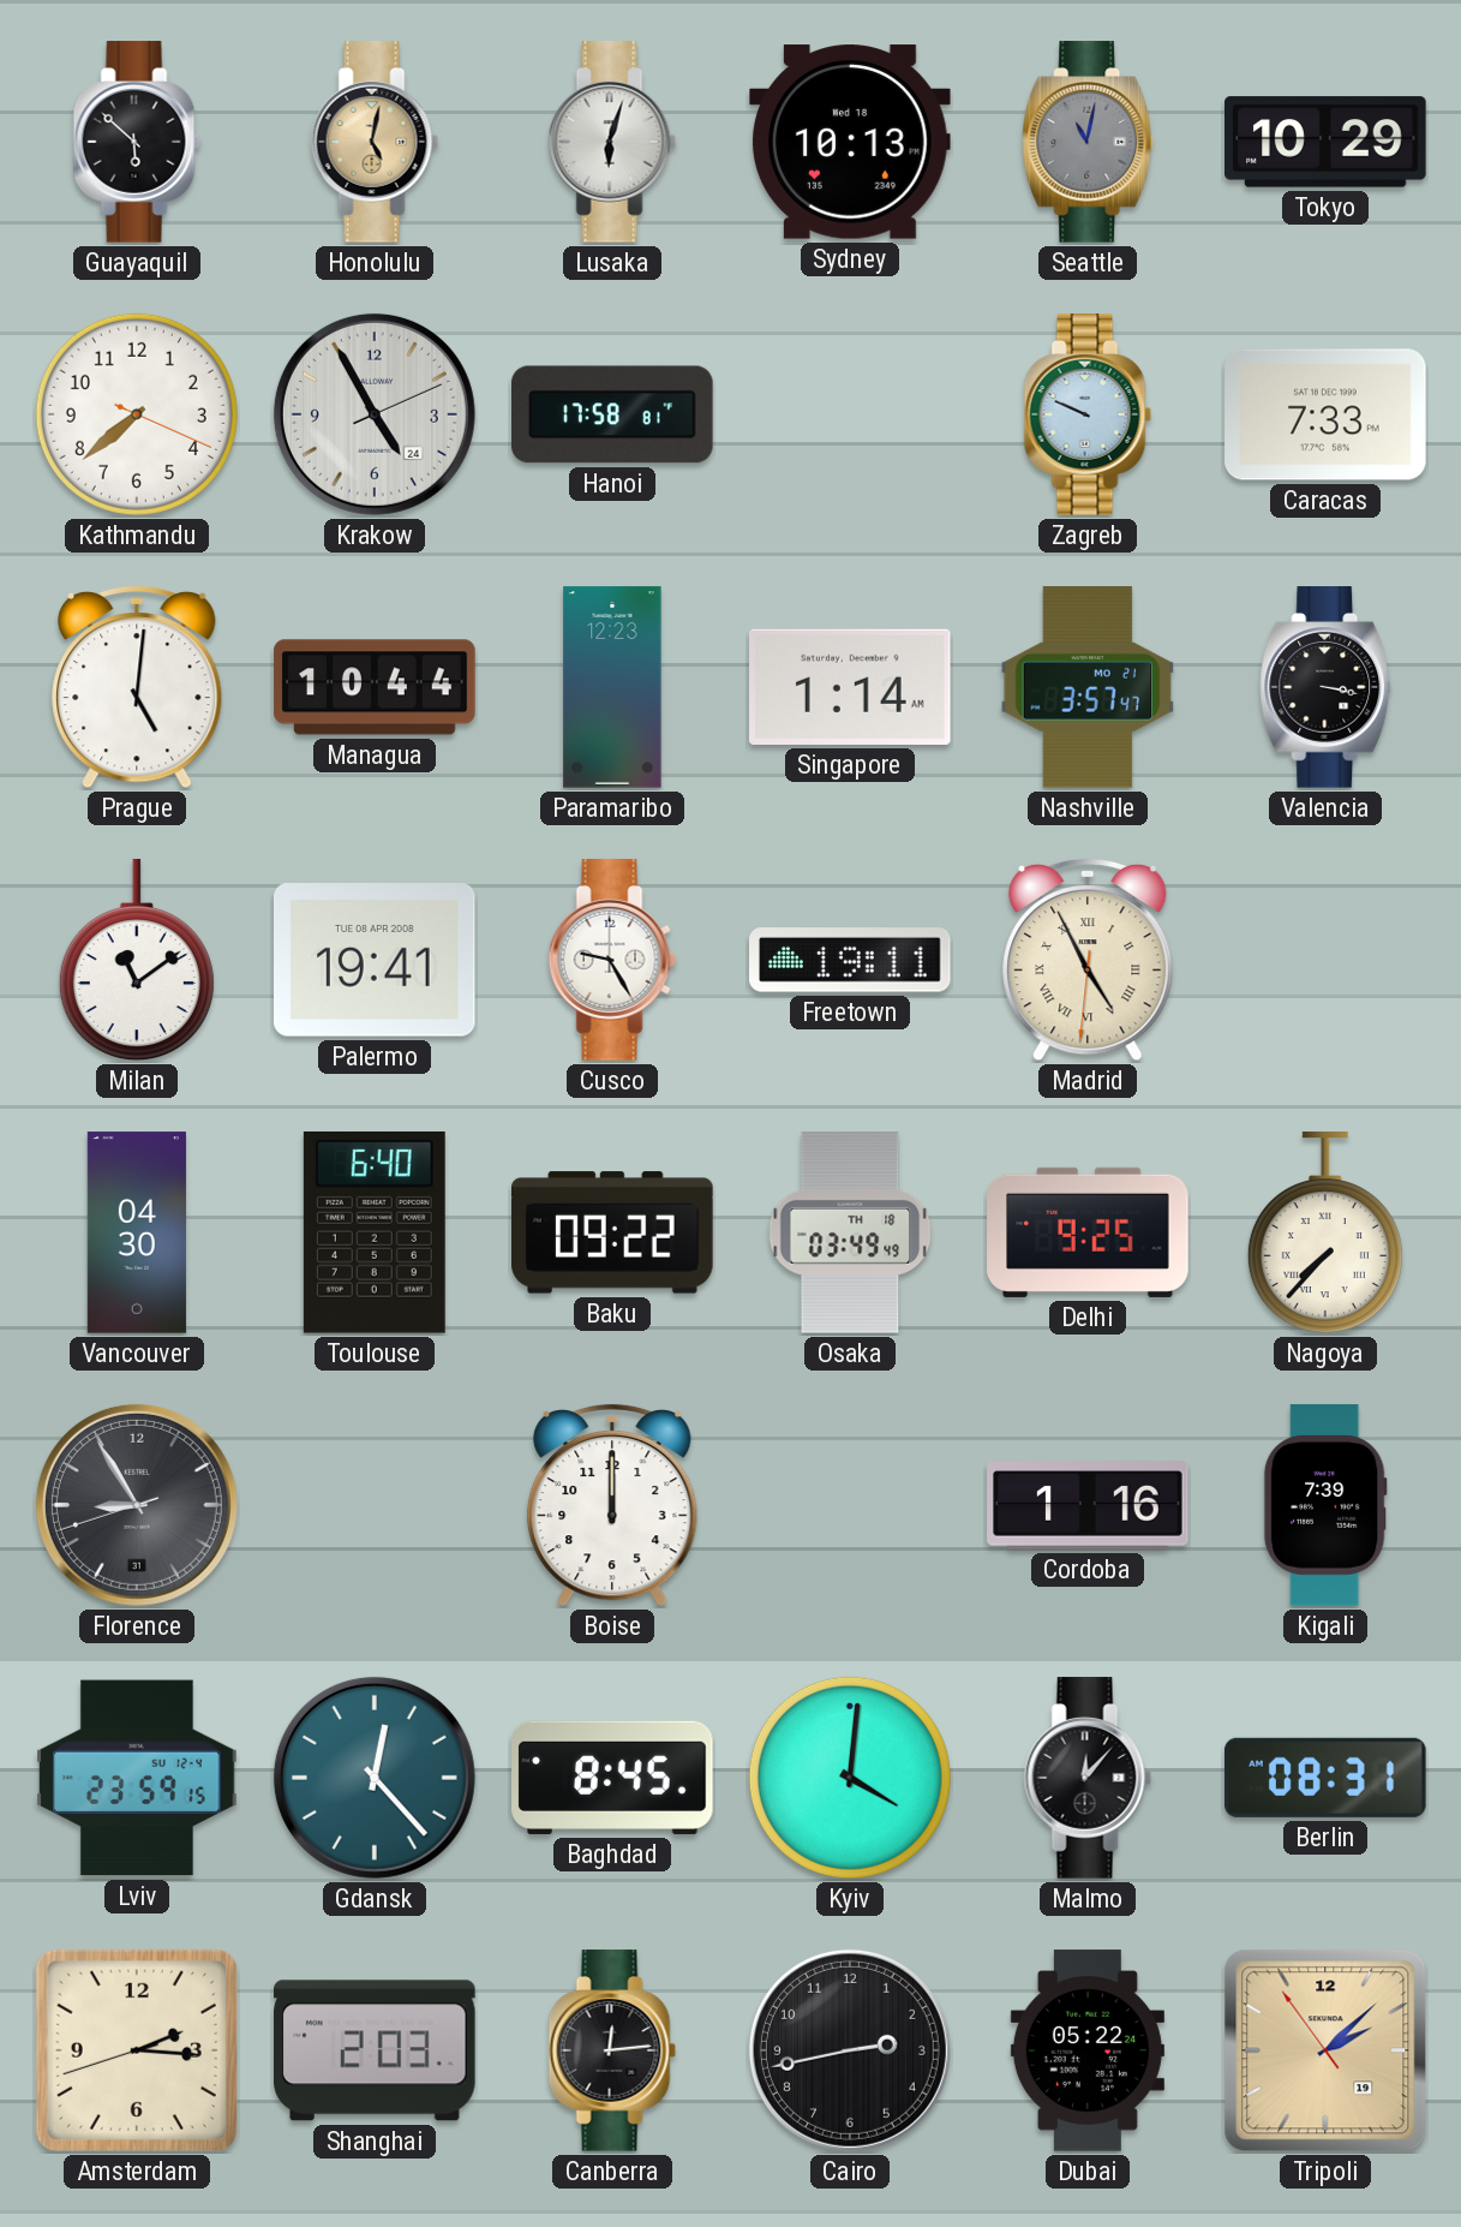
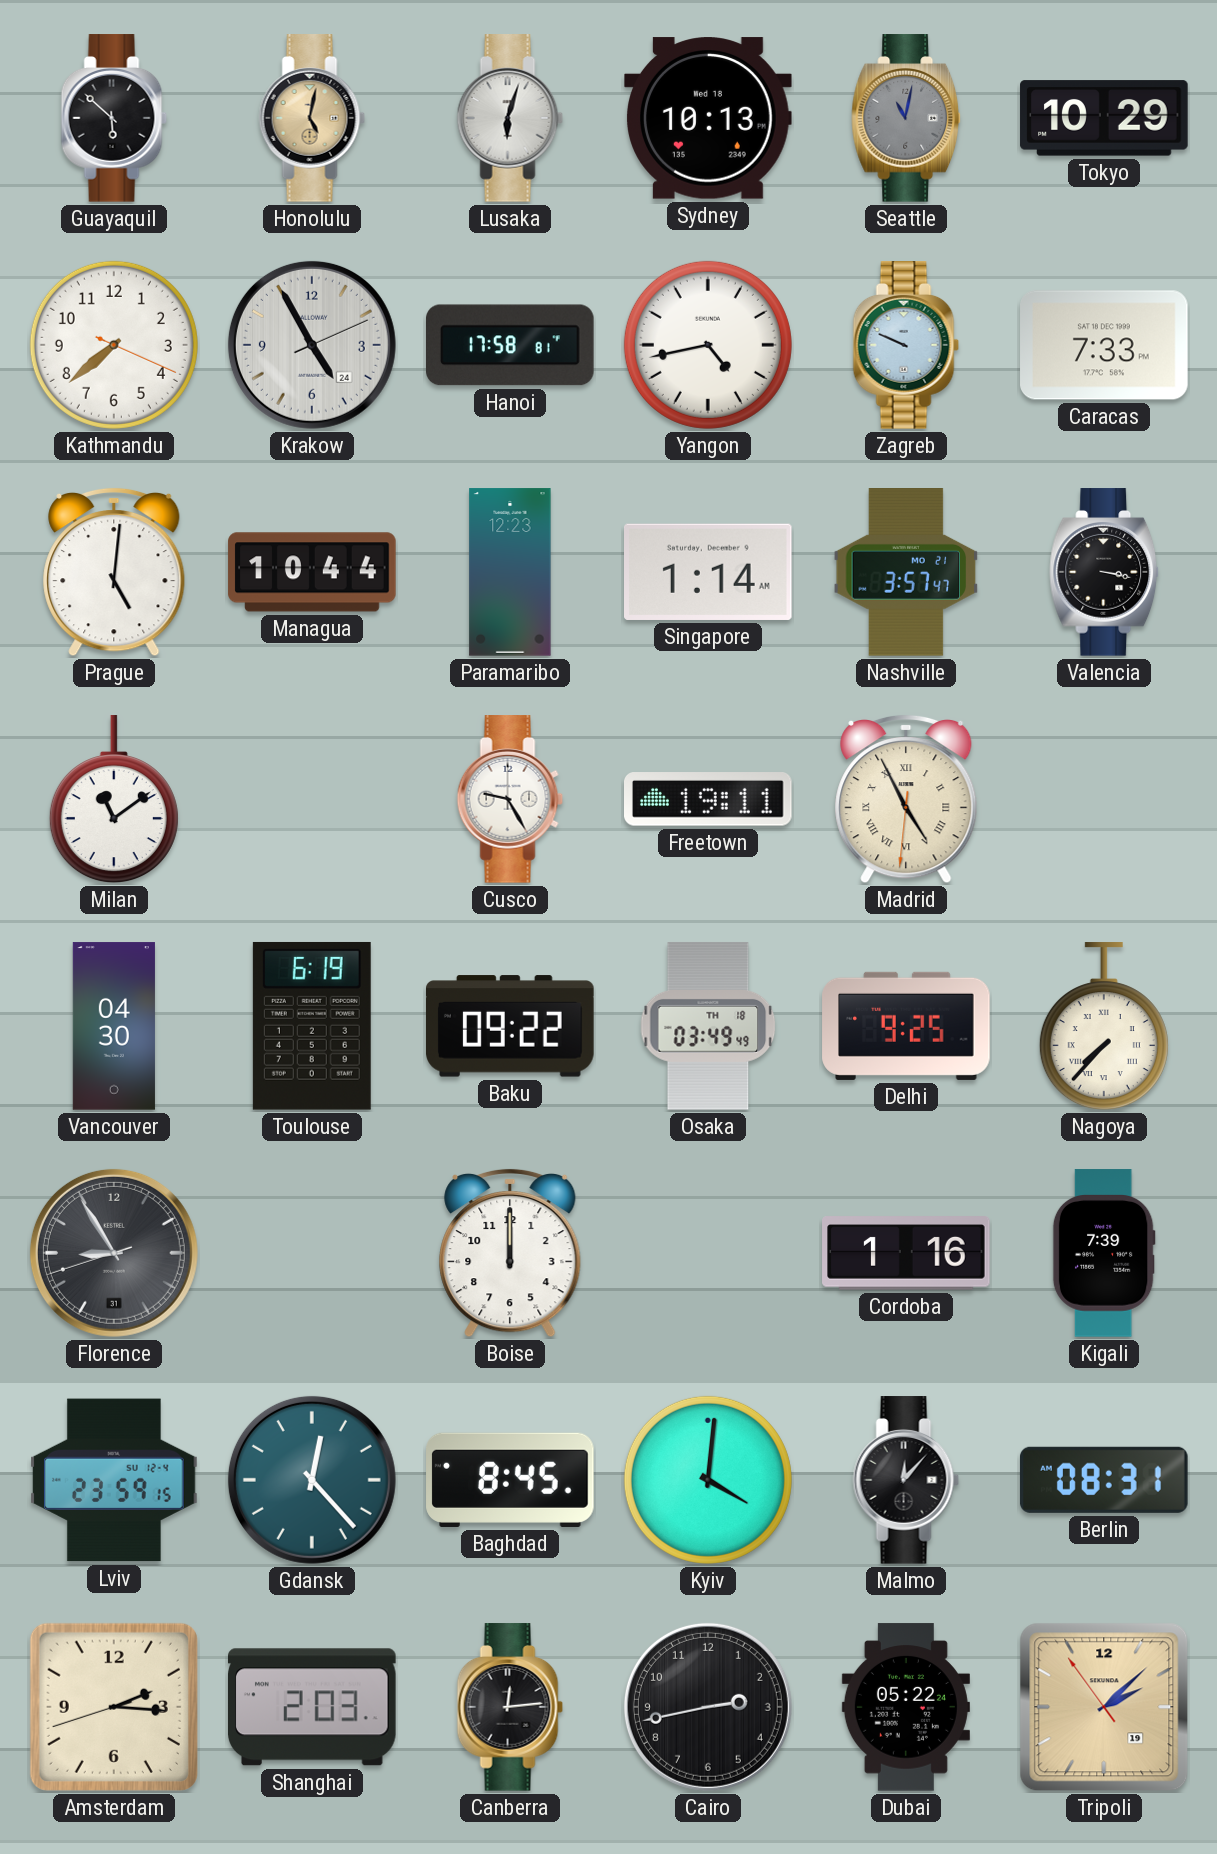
Yangon: none -> 4:43
Palermo: 19:41 -> none
Toulouse: 6:40 -> 6:19
